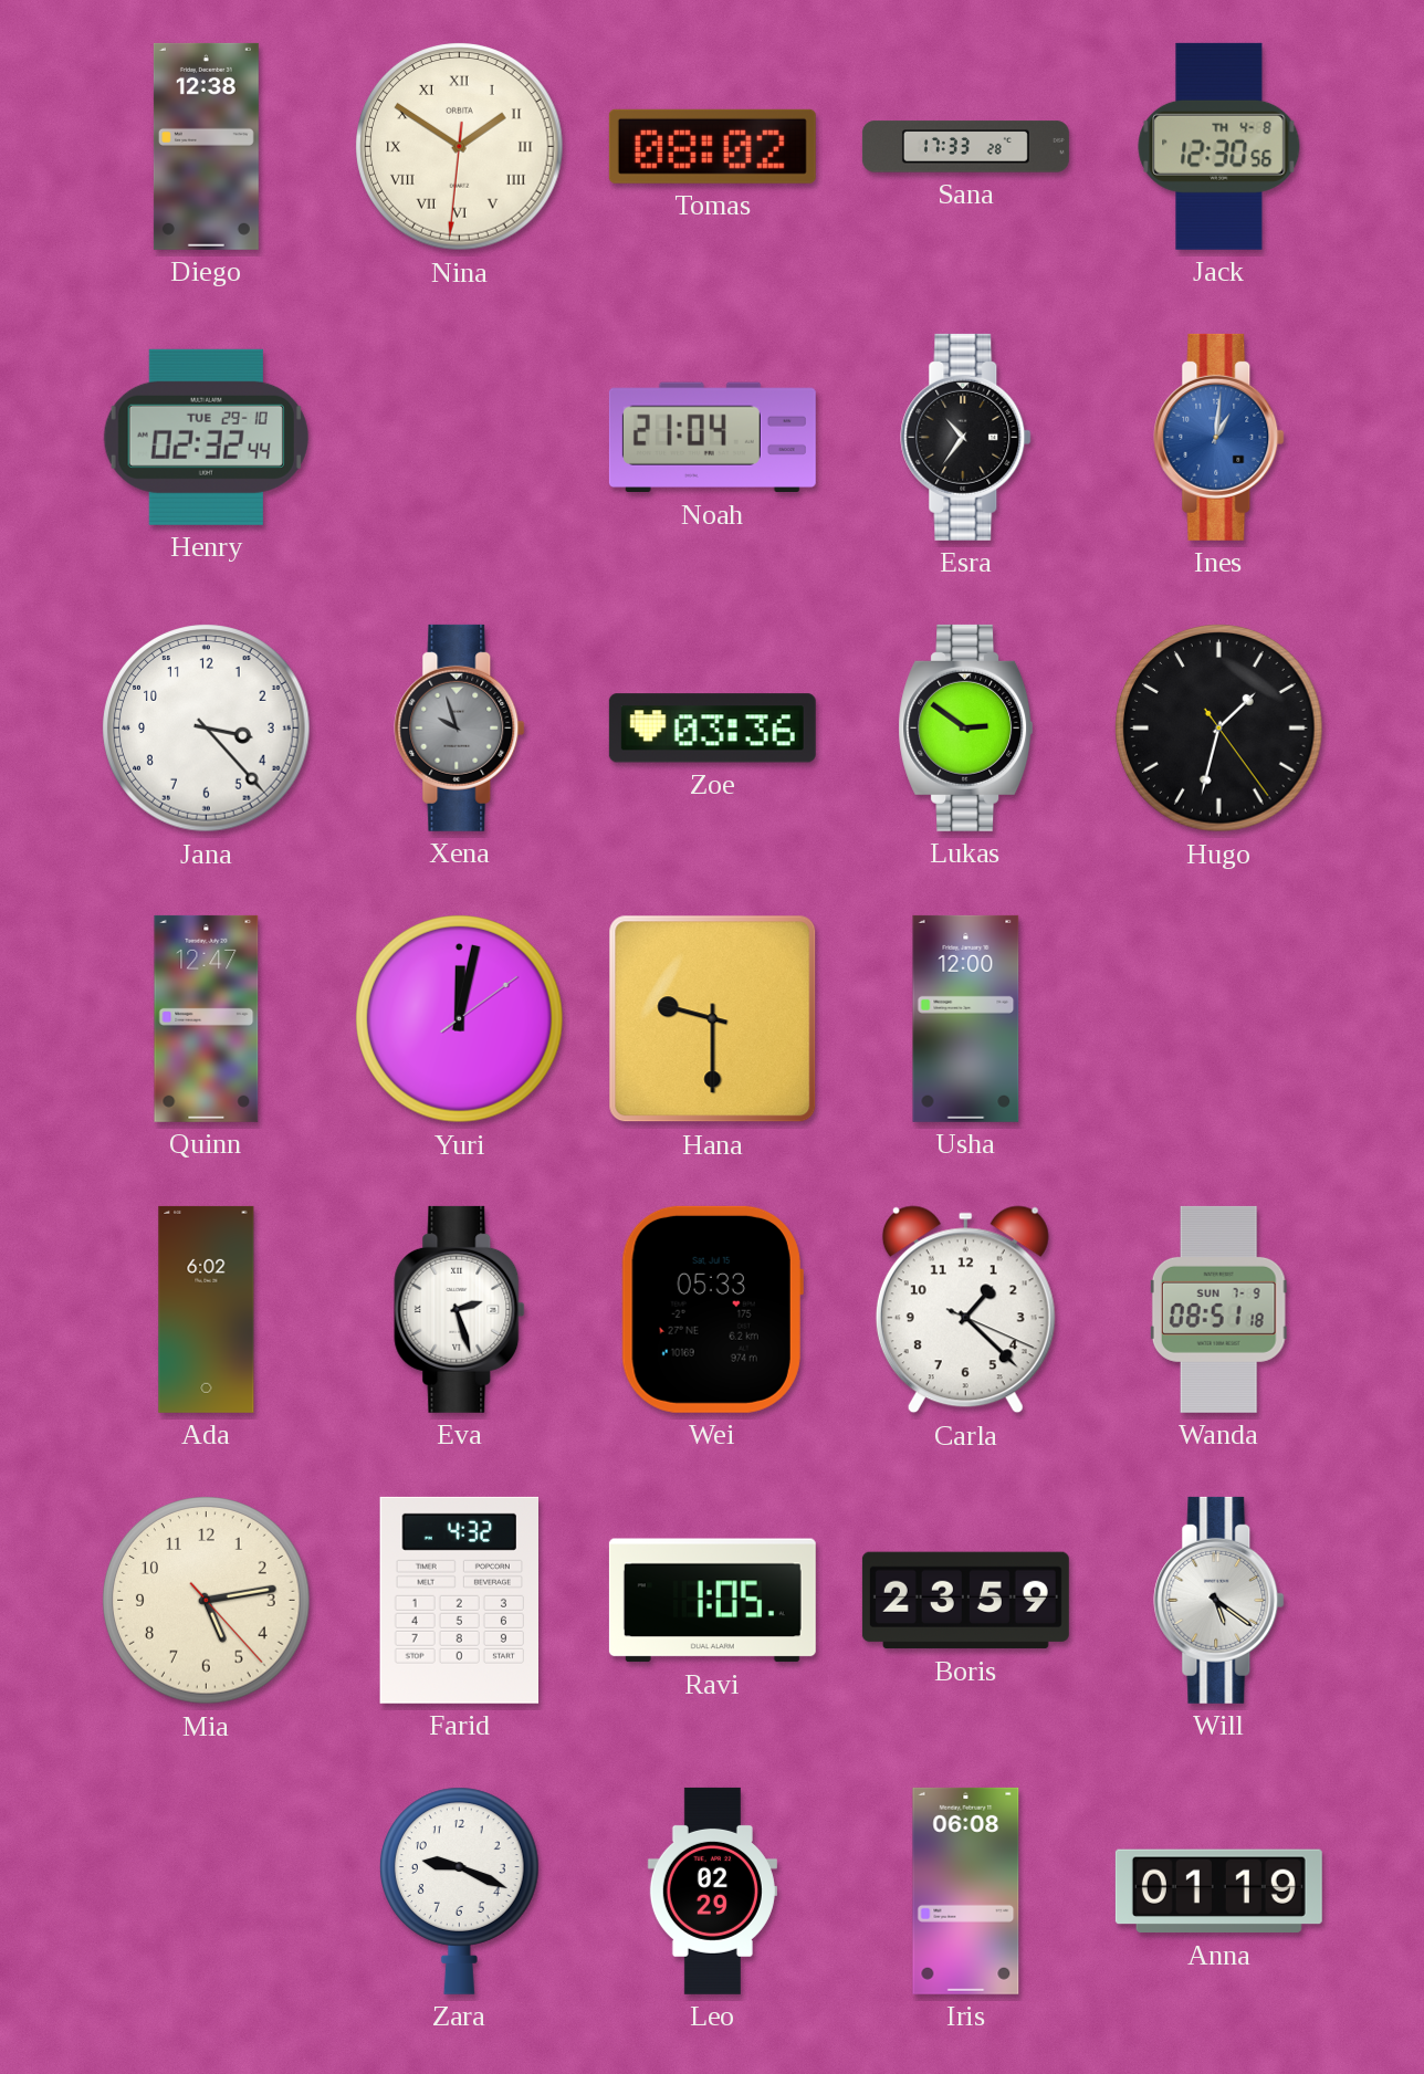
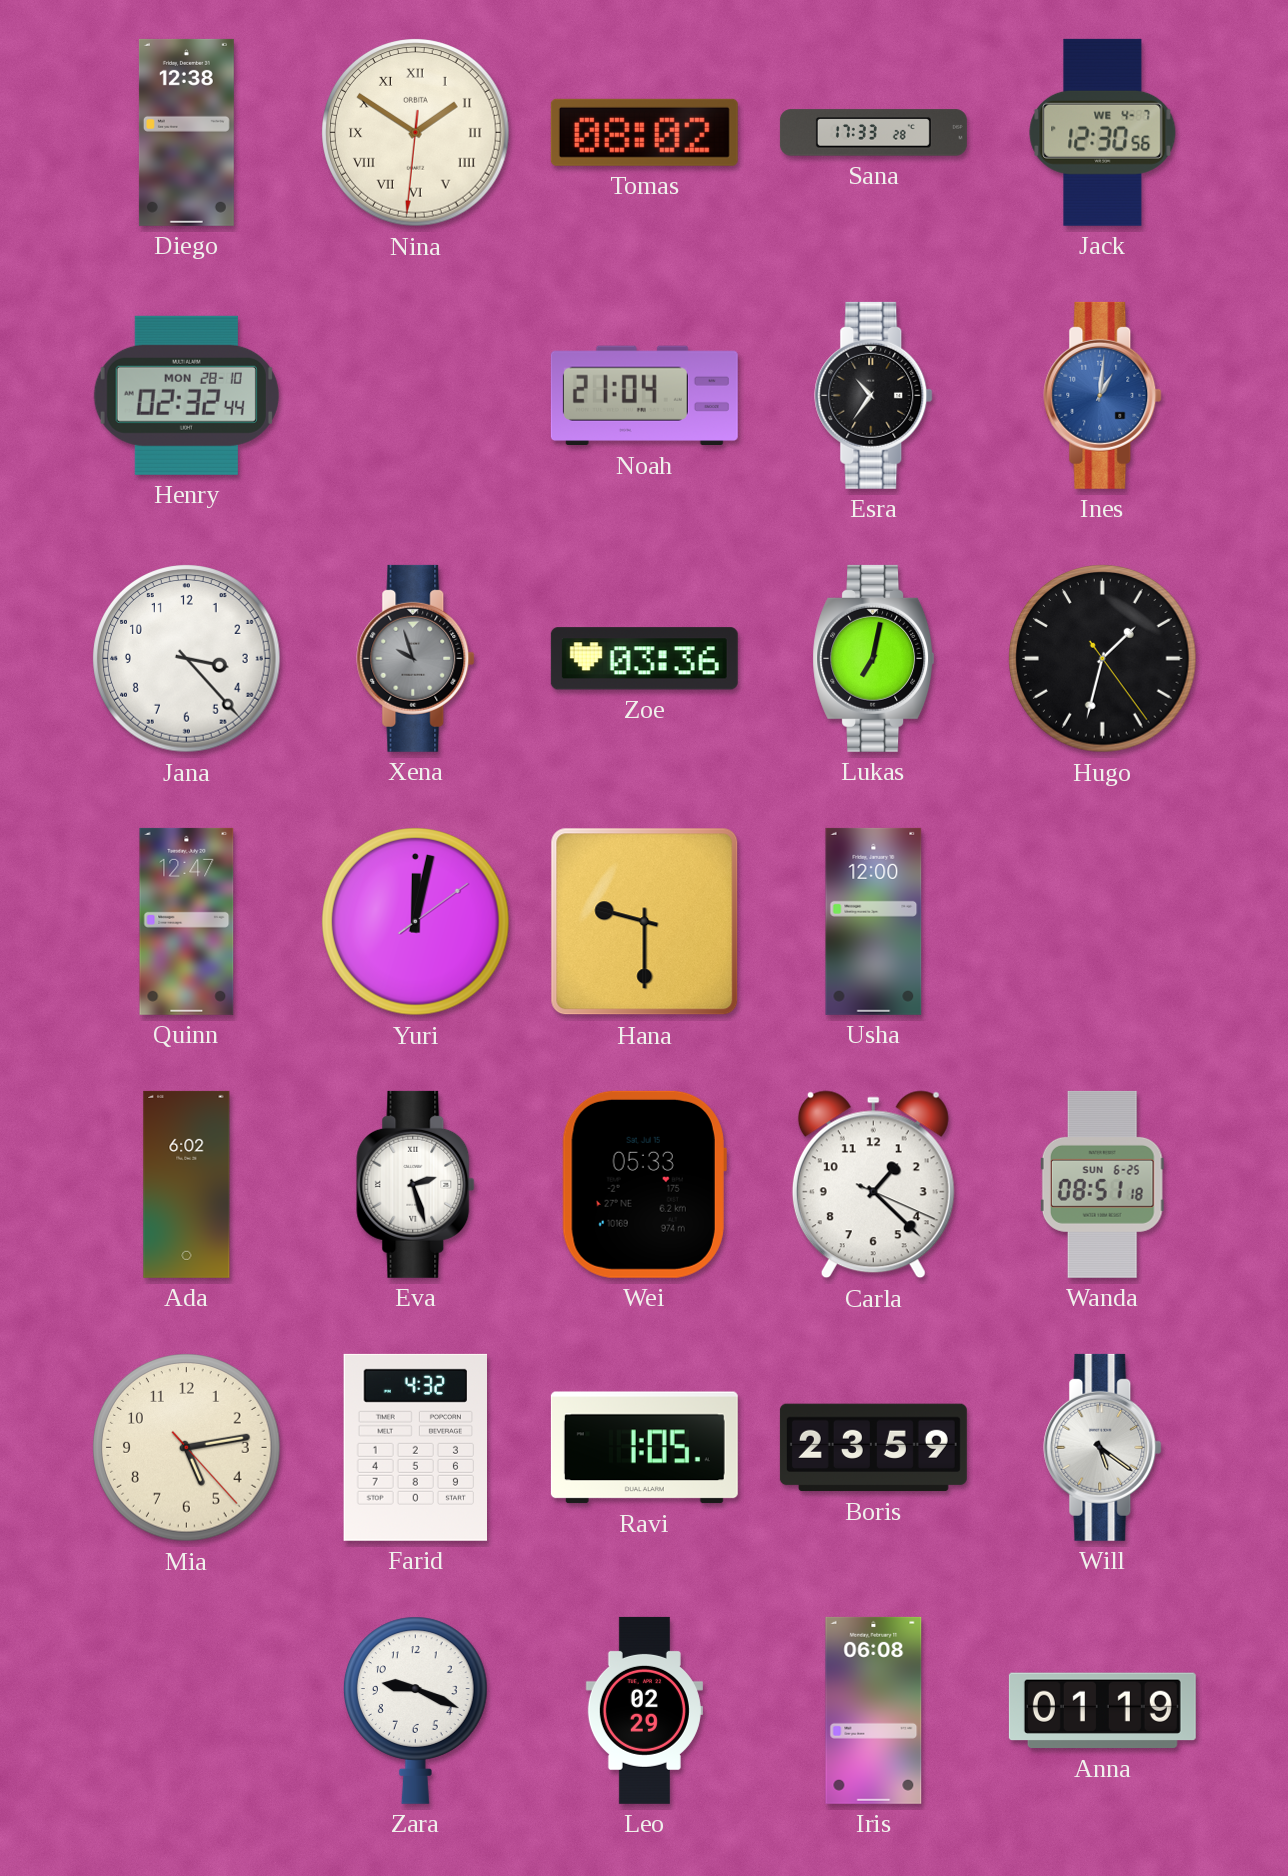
Jack date: TH 4-8 -> WE 4-7
Henry date: TUE 29-10 -> MON 28-10
Lukas: 2:51 -> 7:02
Wanda date: SUN 7-9 -> SUN 6-25
